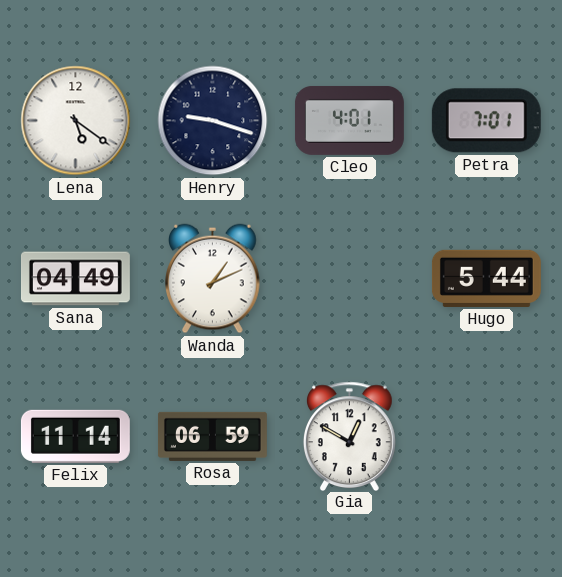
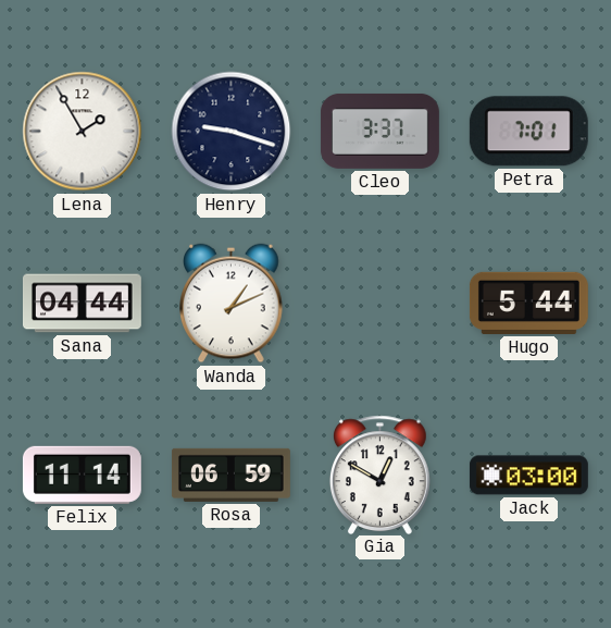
Lena: 5:21 -> 1:55
Cleo: 4:01 -> 3:37
Sana: 04:49 -> 04:44
Jack: none -> 03:00
